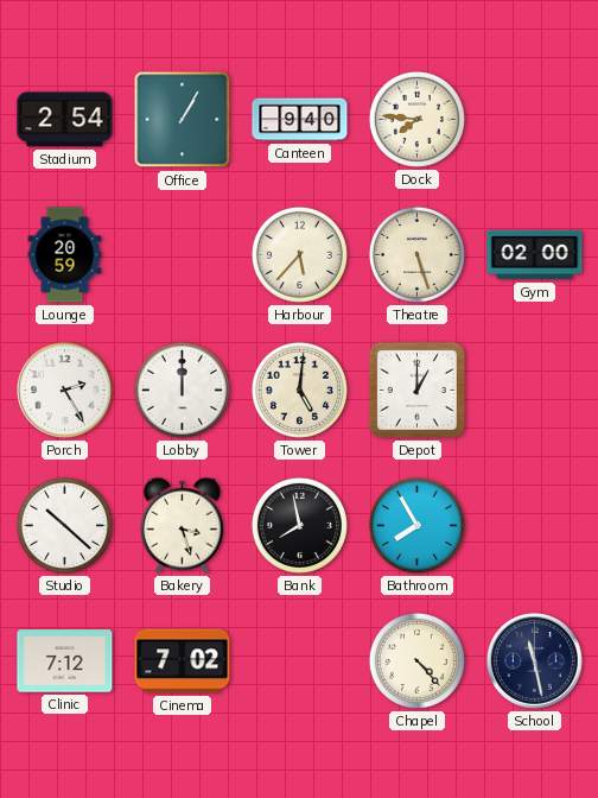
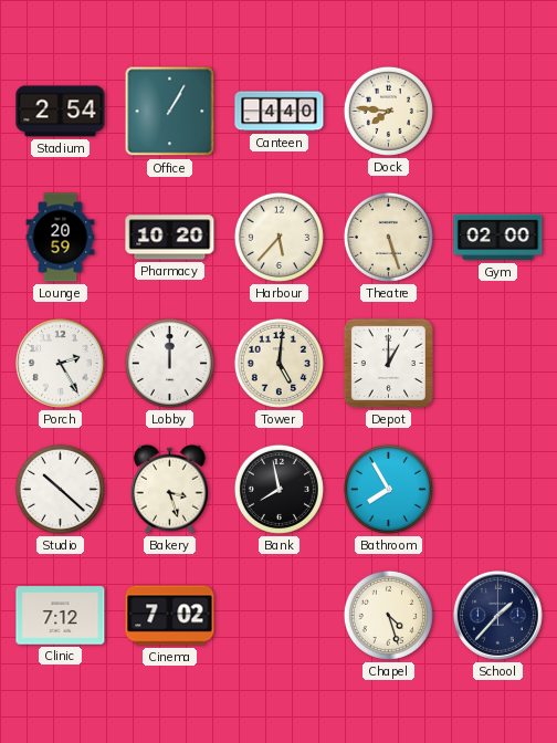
Canteen: 9:40 -> 4:40
Pharmacy: none -> 10:20
Chapel: 4:23 -> 4:27
School: 11:28 -> 1:37
